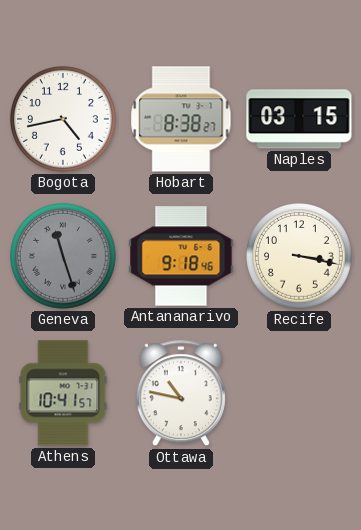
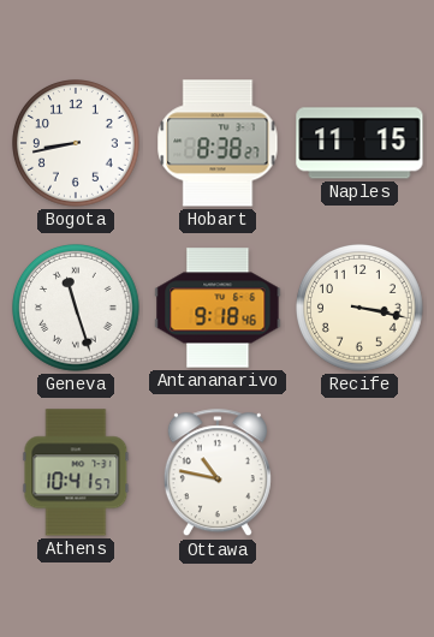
Bogota: 4:43 -> 8:43
Naples: 03:15 -> 11:15
Geneva dial: grey -> white
